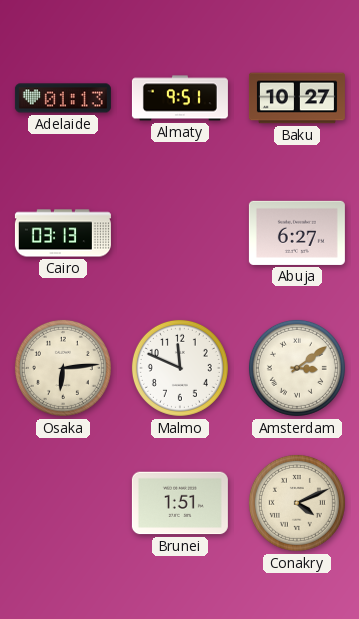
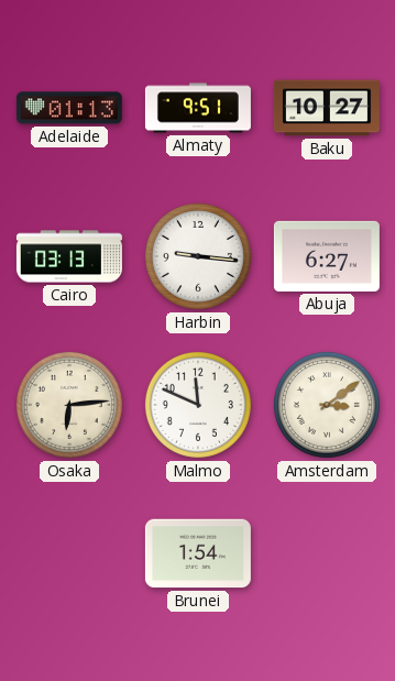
Harbin: none -> 9:16
Brunei: 1:51 -> 1:54
Conakry: 4:11 -> none
